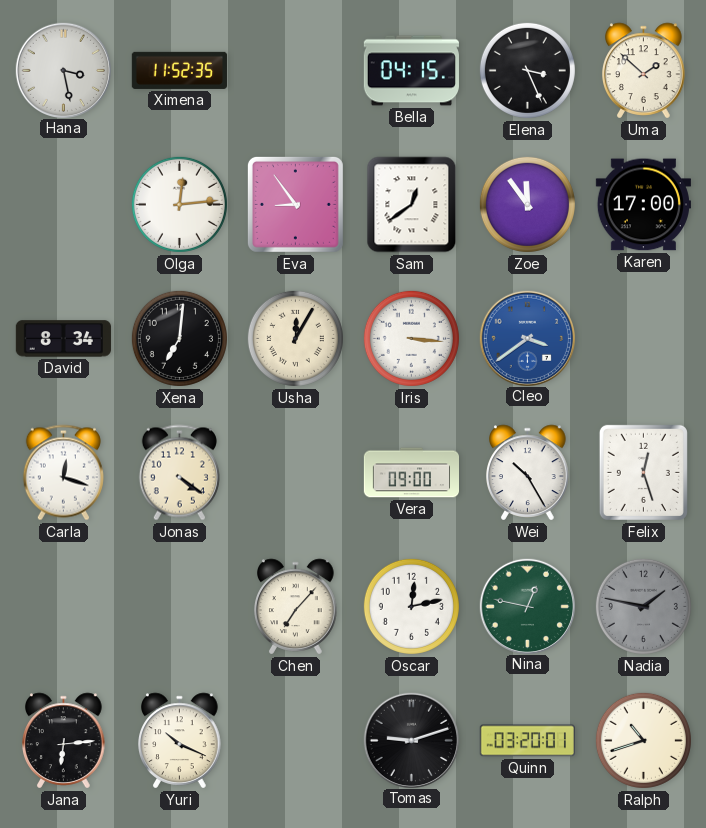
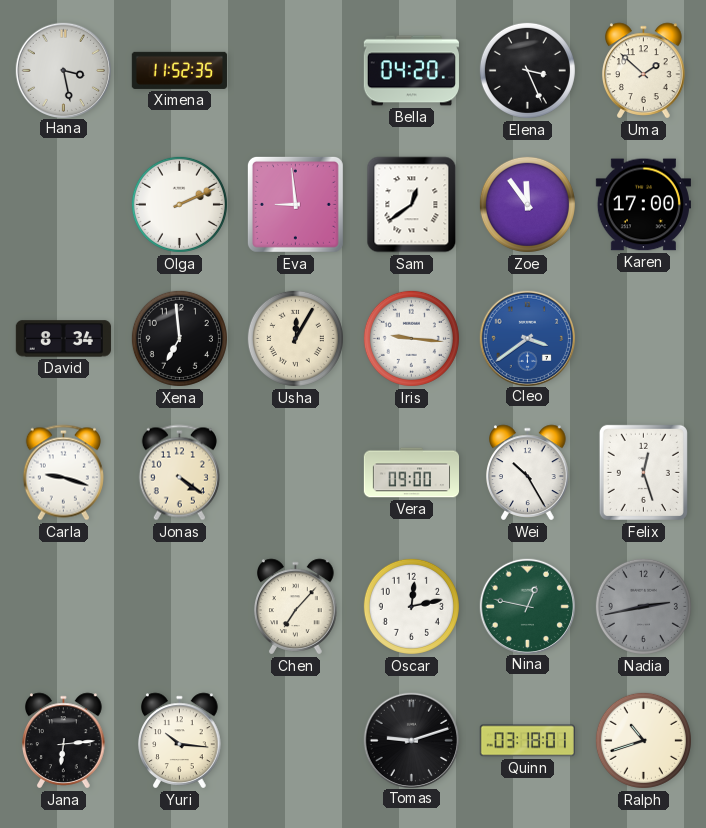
Bella: 04:15 -> 04:20
Olga: 12:14 -> 2:11
Eva: 8:54 -> 8:59
Xena: 7:01 -> 6:59
Iris: 3:16 -> 9:16
Carla: 12:18 -> 9:18
Nadia: 1:47 -> 2:43
Yuri: 10:19 -> 10:16
Quinn: 03:20 -> 03:18
